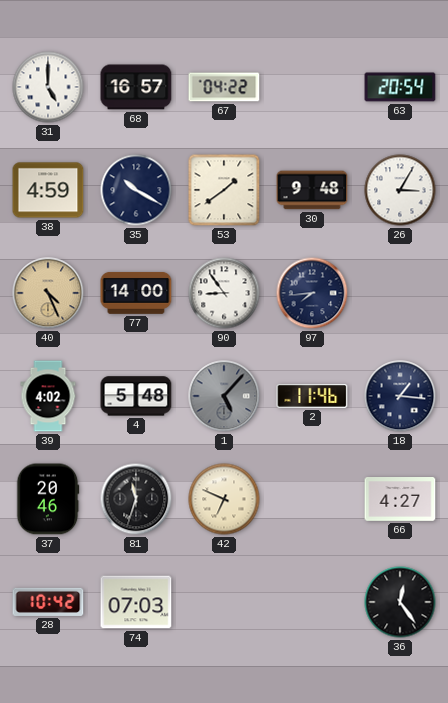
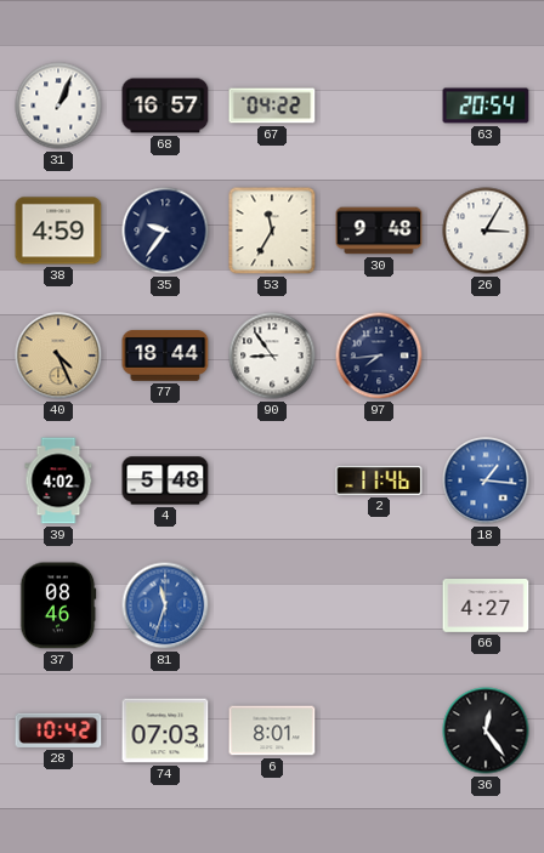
31: 5:00 -> 1:04
35: 10:20 -> 9:36
53: 1:39 -> 11:35
77: 14:00 -> 18:44
1: 5:07 -> none
18 dial: navy -> blue
37: 20:46 -> 08:46
81 dial: black -> blue
42: 6:49 -> none
6: none -> 8:01
